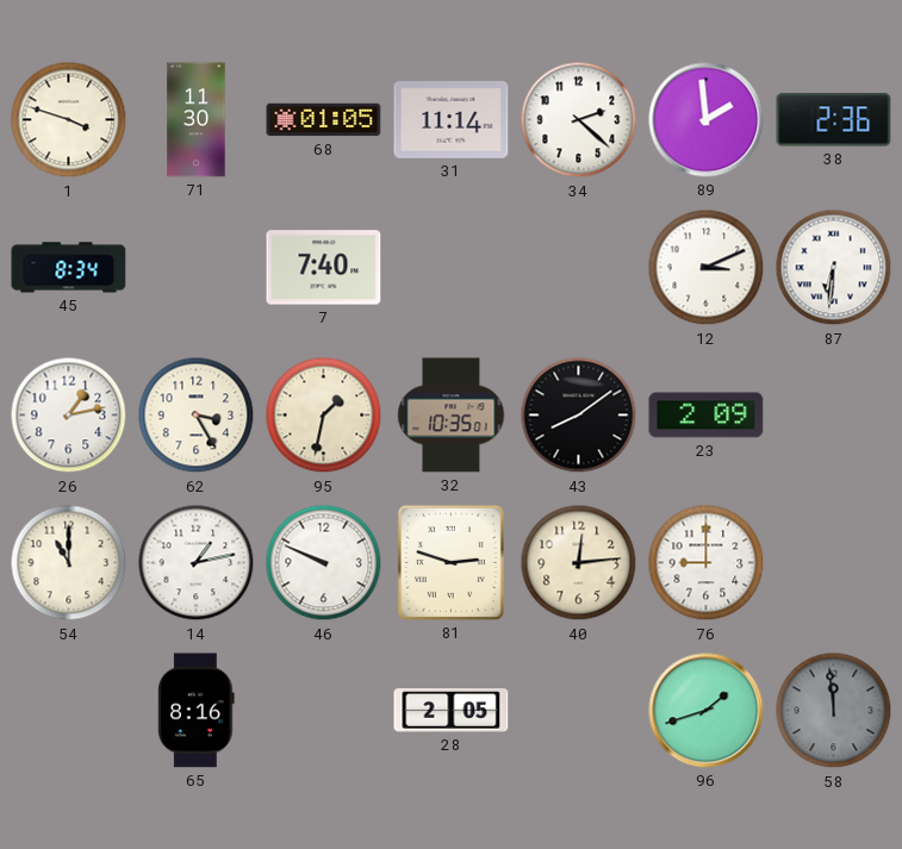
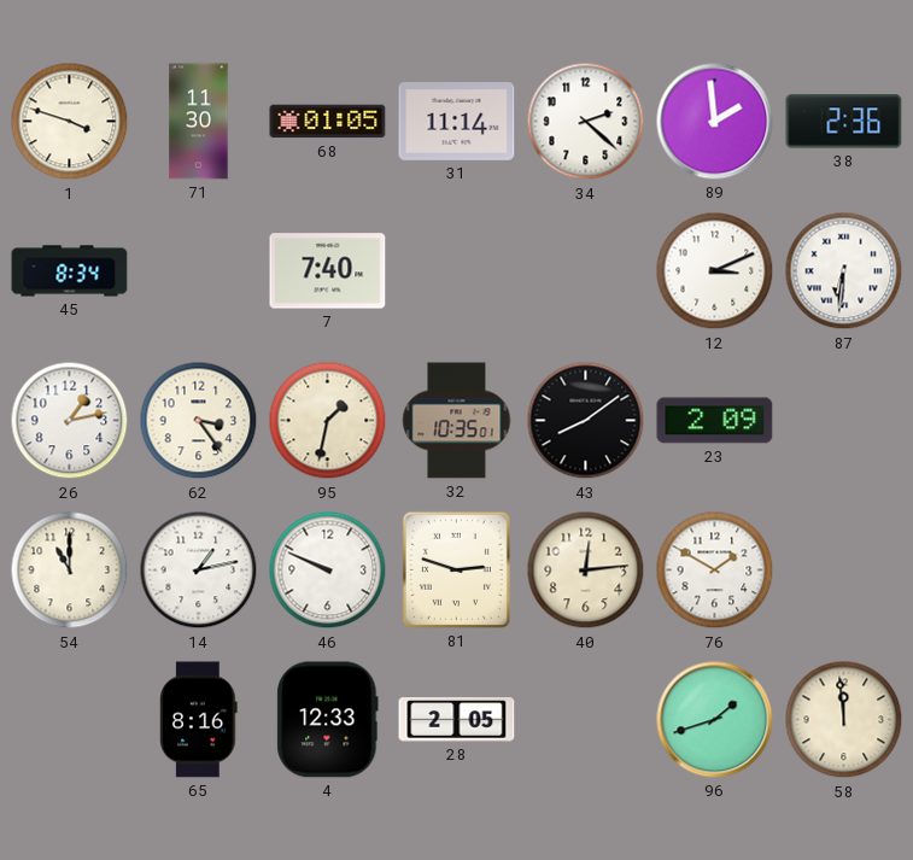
62: 3:25 -> 3:24
76: 9:00 -> 1:50
4: none -> 12:33
58 dial: grey -> cream
